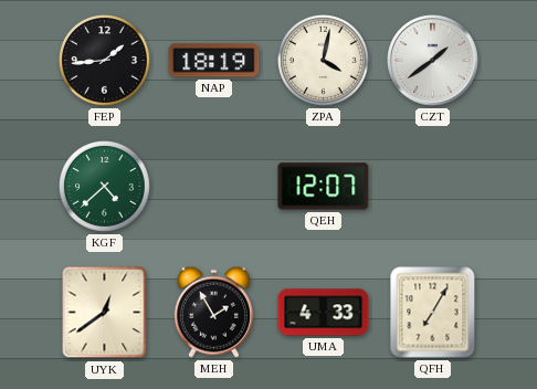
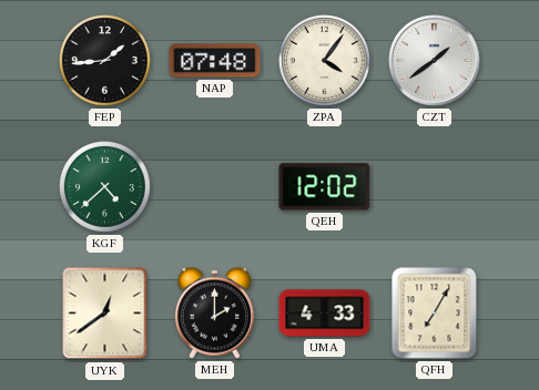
NAP: 18:19 -> 07:48
ZPA: 4:02 -> 4:06
QEH: 12:07 -> 12:02
MEH: 1:55 -> 2:00
